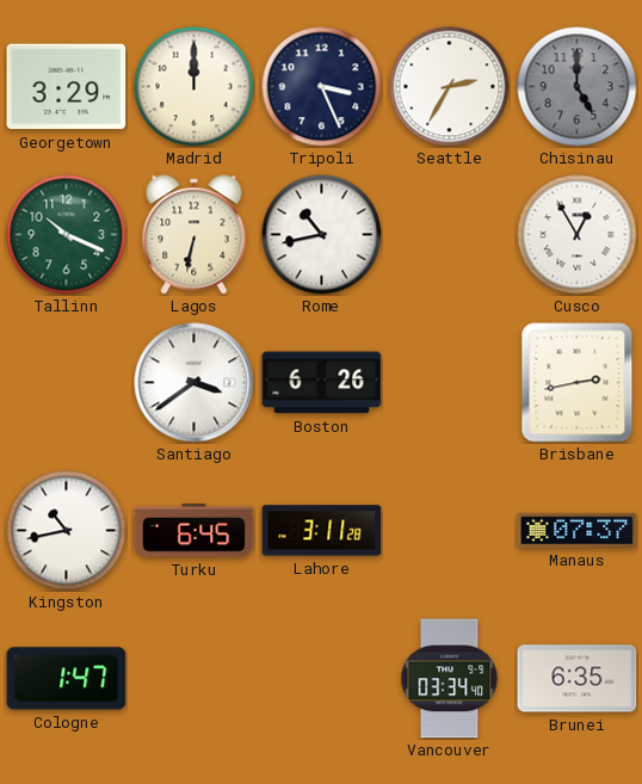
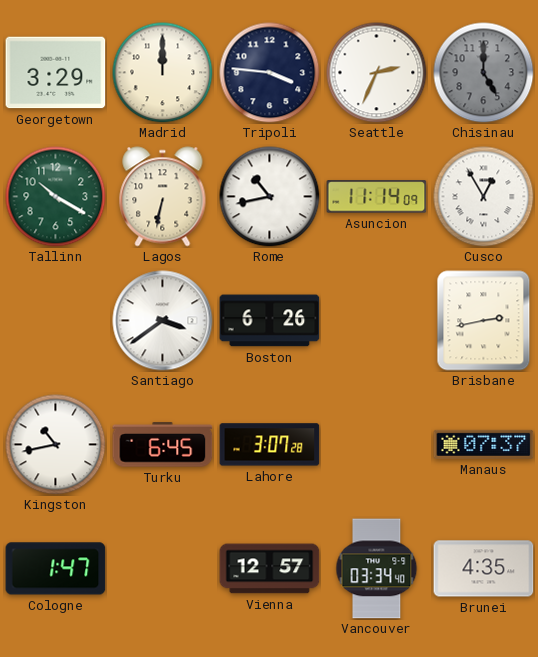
Tripoli: 3:26 -> 3:46
Seattle: 2:35 -> 2:34
Tallinn: 10:19 -> 10:20
Asuncion: none -> 11:14
Lahore: 3:11 -> 3:07
Vienna: none -> 12:57
Brunei: 6:35 -> 4:35
